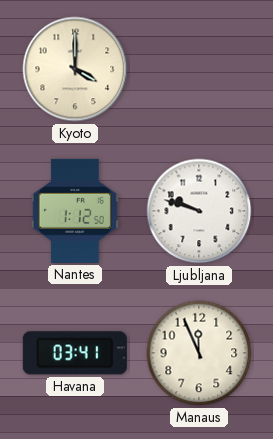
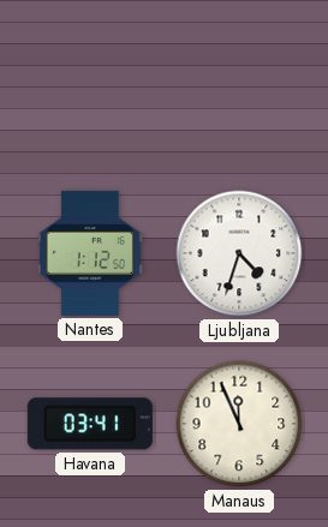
Kyoto: 4:00 -> none
Ljubljana: 9:48 -> 4:33
